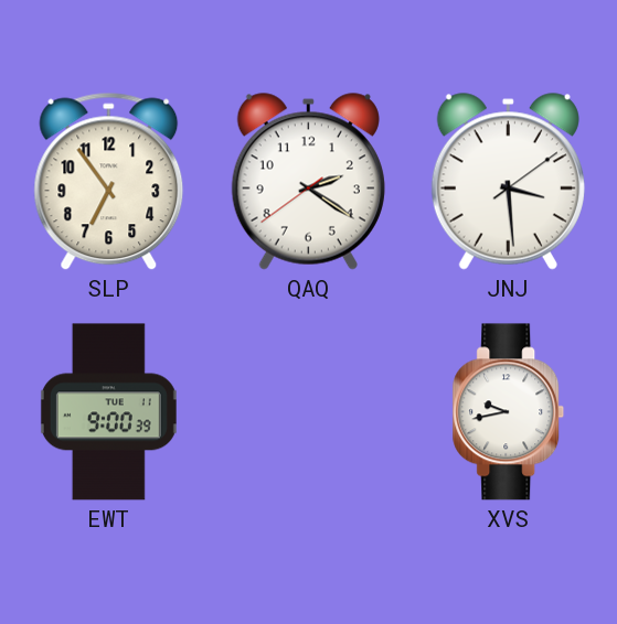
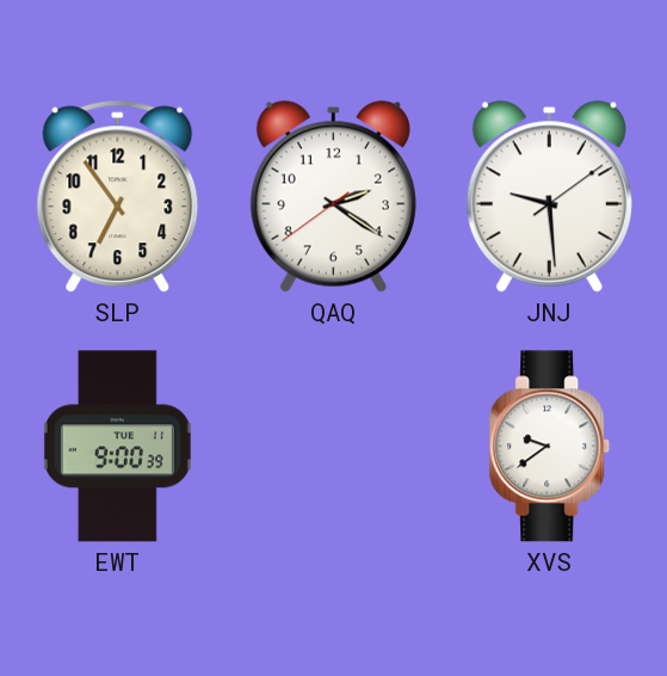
JNJ: 3:29 -> 9:29
XVS: 9:43 -> 9:39
